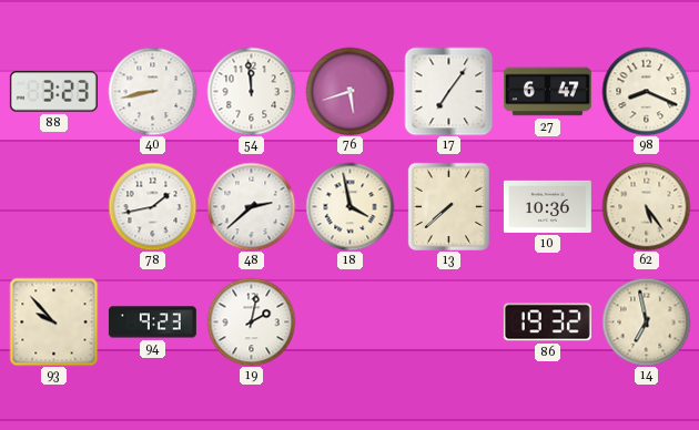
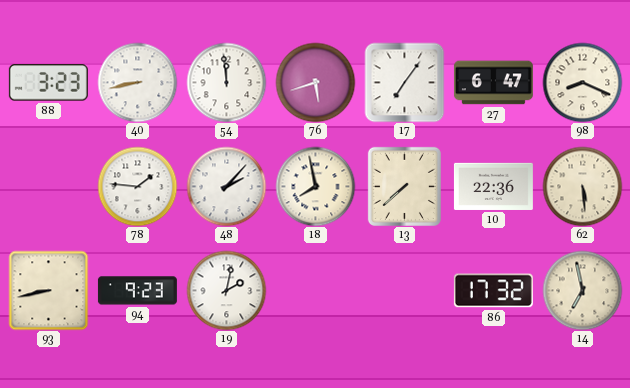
78: 1:43 -> 1:46
48: 2:38 -> 2:07
18: 3:58 -> 7:58
10: 10:36 -> 22:36
62: 5:24 -> 5:29
93: 9:53 -> 8:43
86: 19:32 -> 17:32
